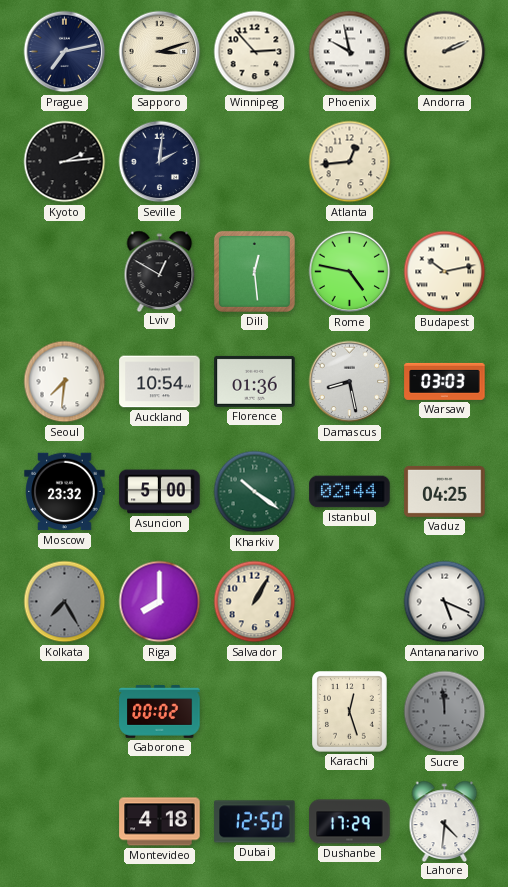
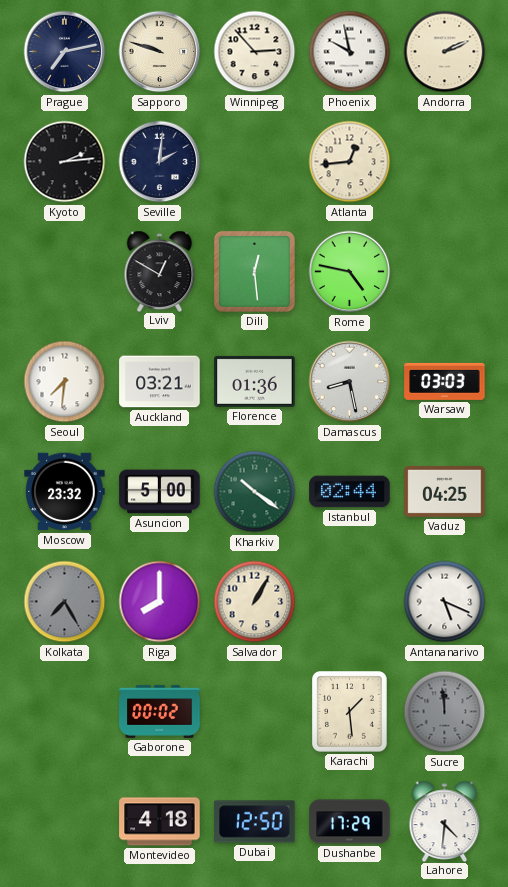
Sapporo: 3:12 -> 9:48
Budapest: 10:13 -> none
Auckland: 10:54 -> 03:21
Karachi: 12:27 -> 1:29
